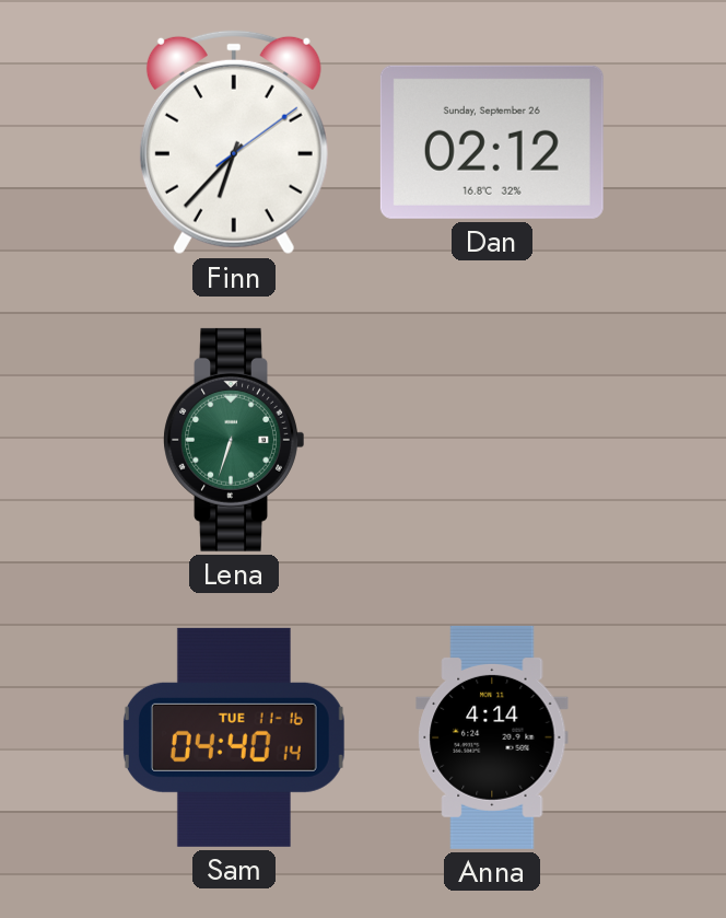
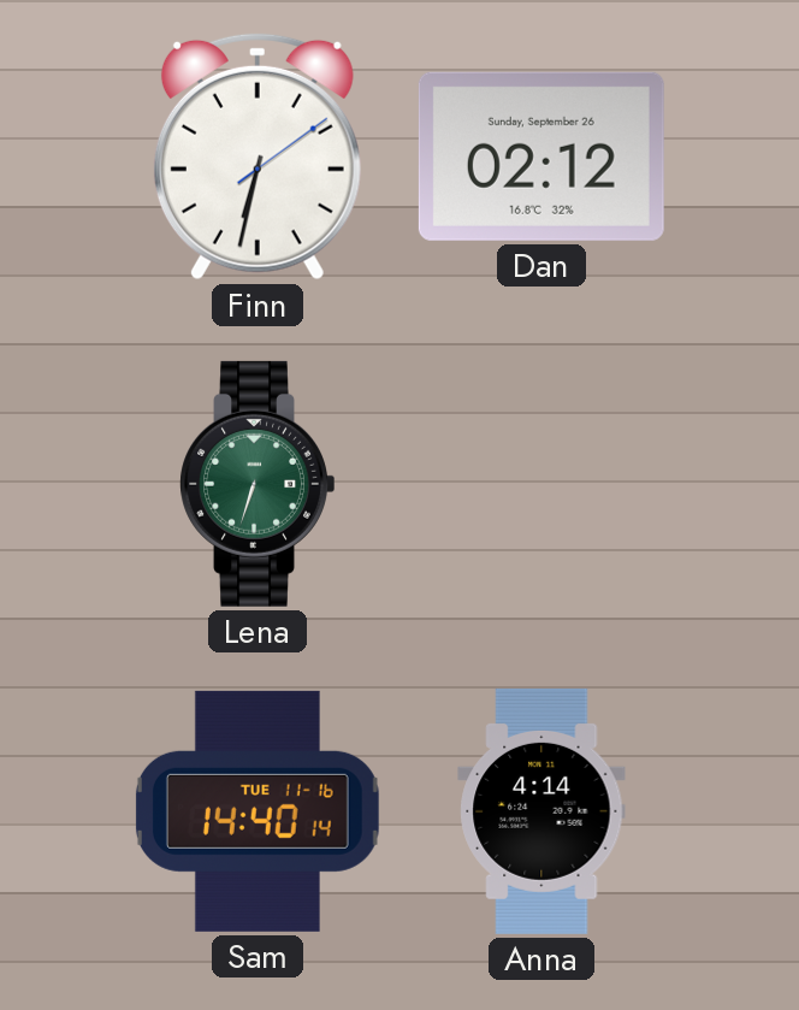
Finn: 6:37 -> 6:32
Sam: 04:40 -> 14:40
